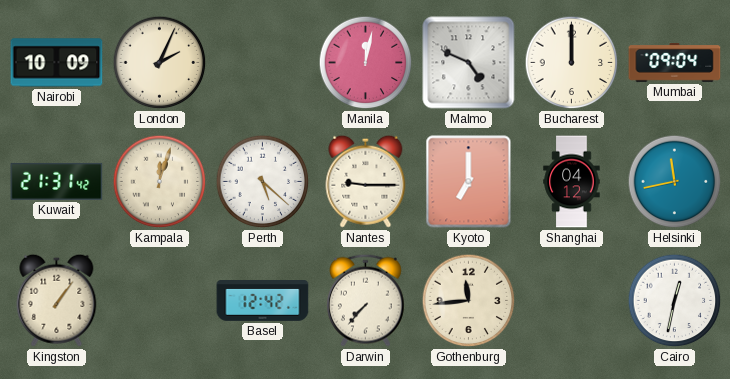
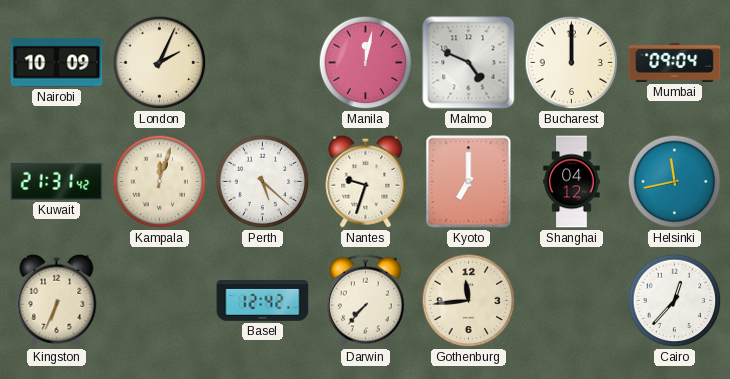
Nantes: 9:15 -> 9:33
Kingston: 1:06 -> 6:34
Cairo: 12:32 -> 12:37
